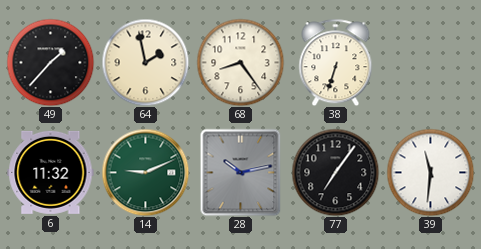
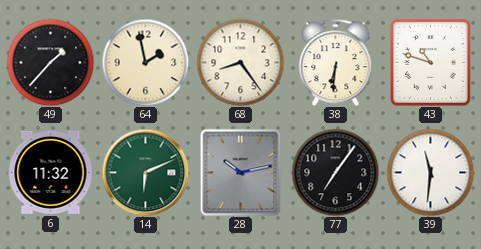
38: 6:33 -> 6:31
43: none -> 10:48
14: 9:11 -> 6:11
